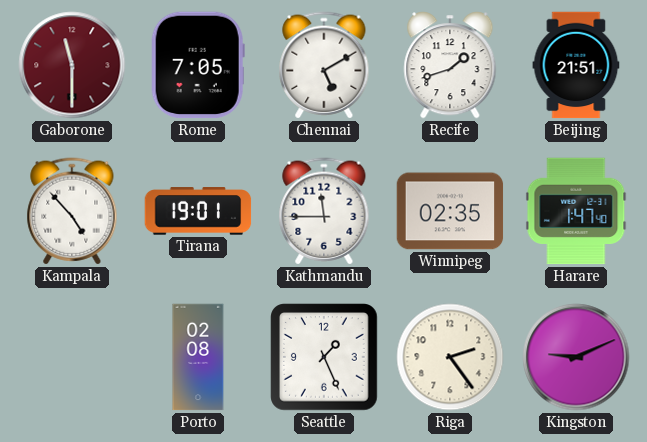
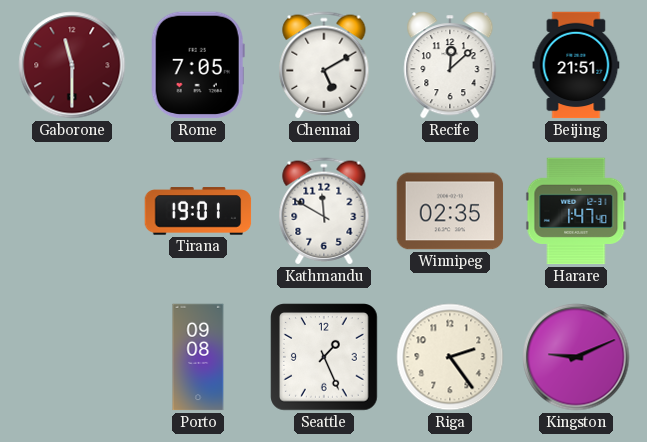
Recife: 1:42 -> 12:08
Kampala: 4:53 -> none
Kathmandu: 11:45 -> 11:50
Porto: 02:08 -> 09:08
